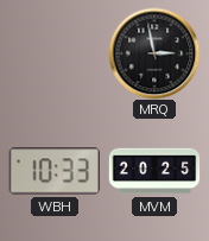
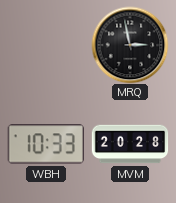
MVM: 20:25 -> 20:28
